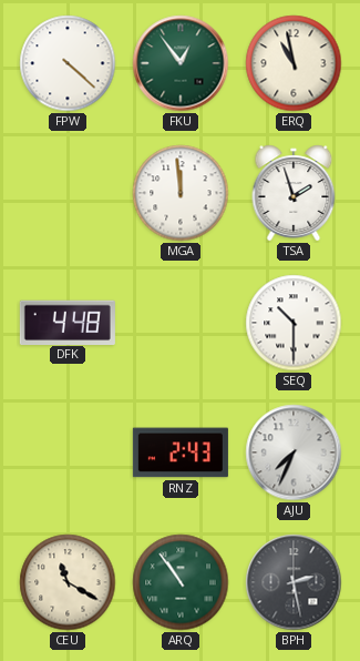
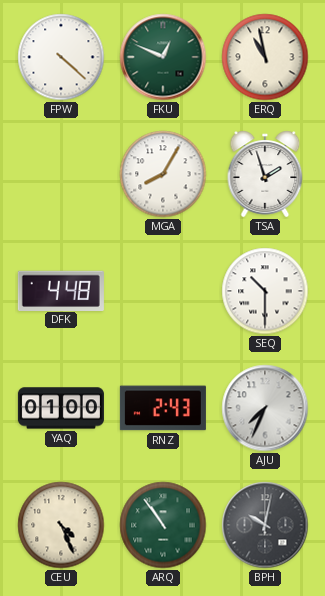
FKU: 12:54 -> 12:49
MGA: 11:59 -> 8:05
YAQ: none -> 01:00
CEU: 11:20 -> 4:26
BPH: 2:28 -> 10:02
